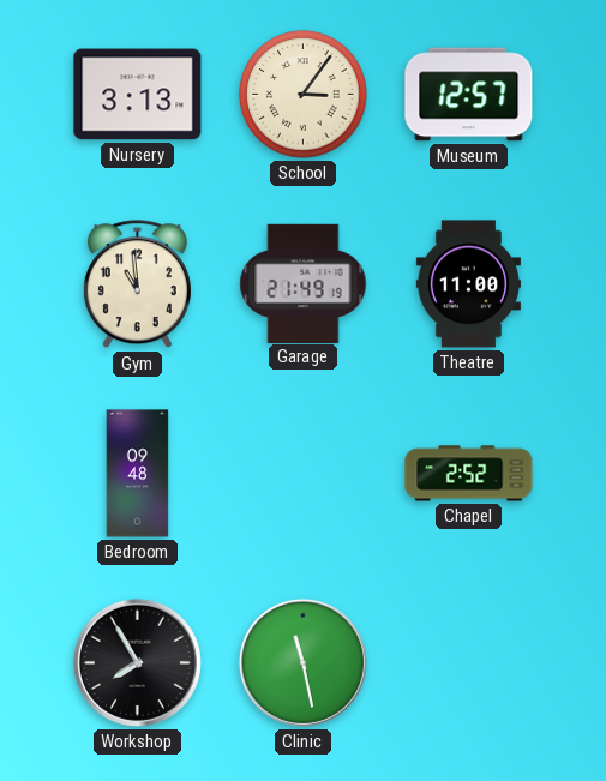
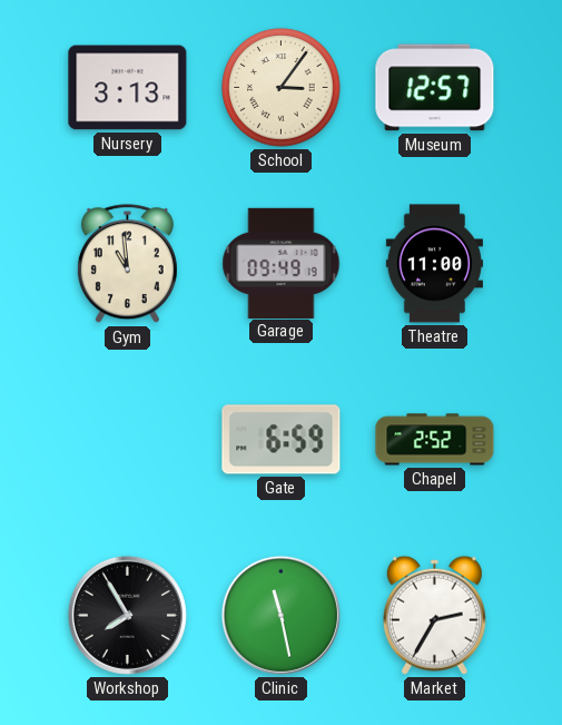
Garage: 21:49 -> 09:49
Bedroom: 09:48 -> none
Gate: none -> 6:59
Market: none -> 2:35
